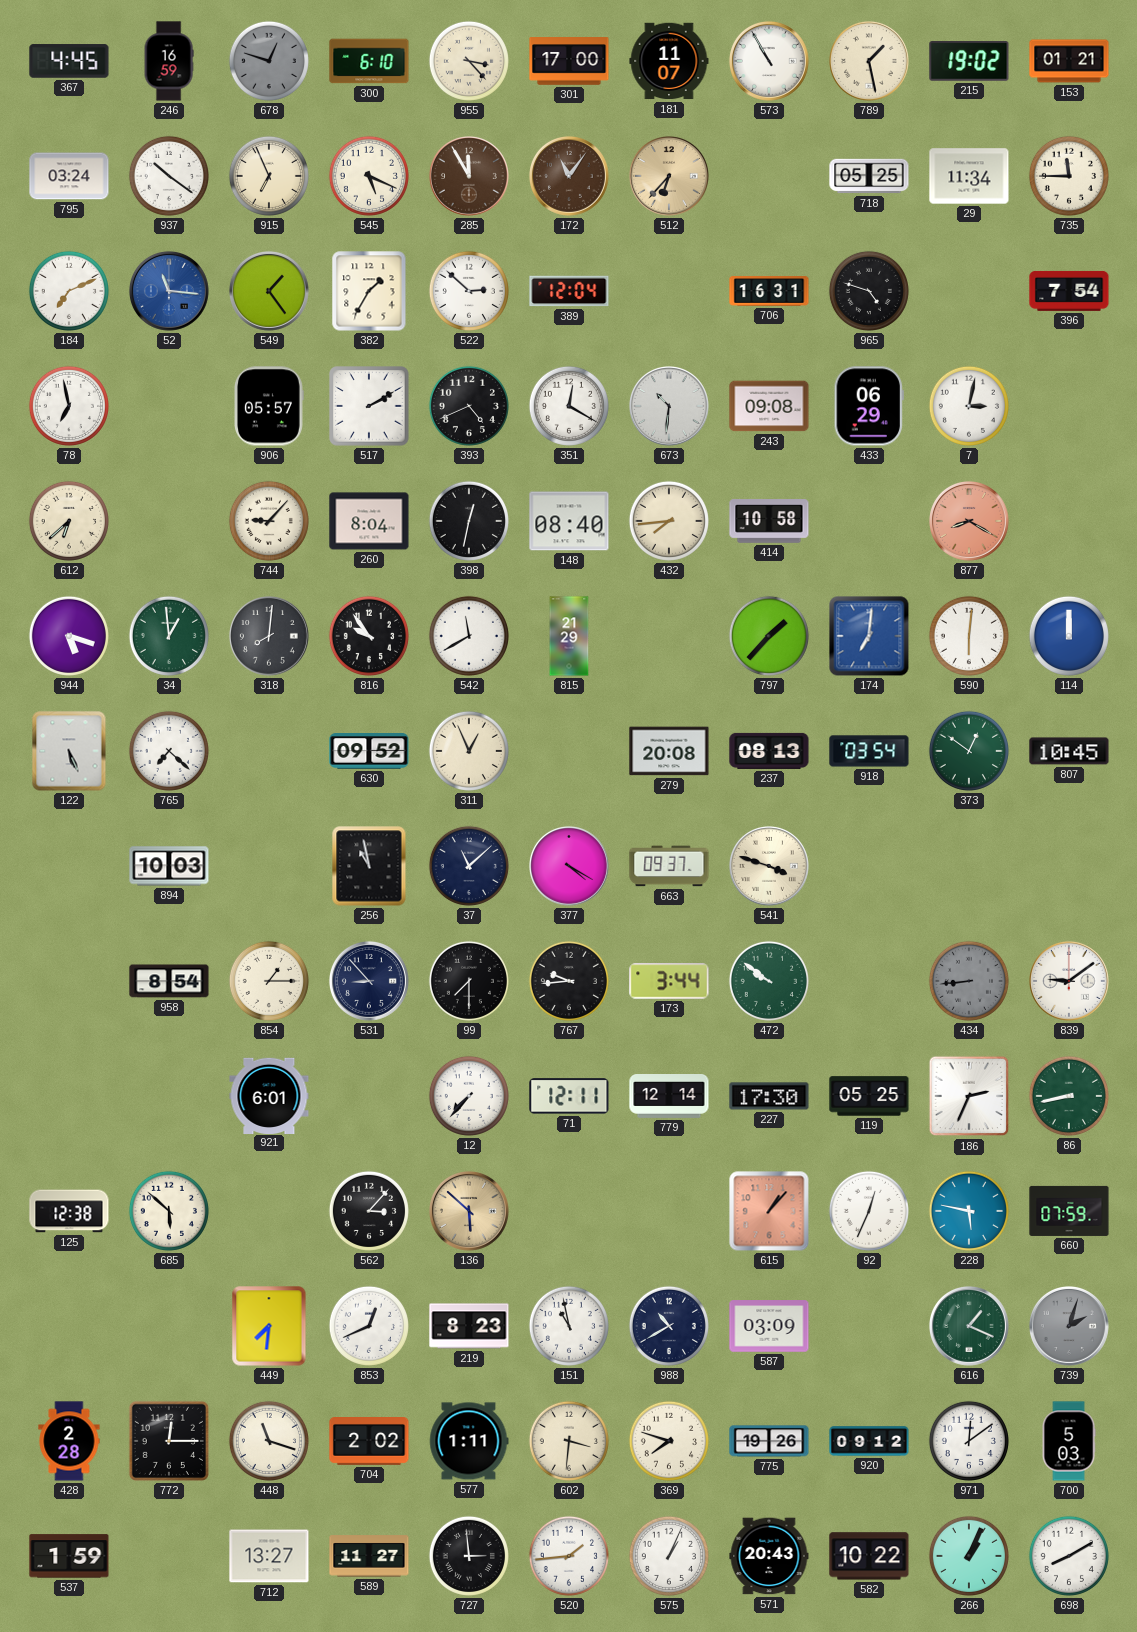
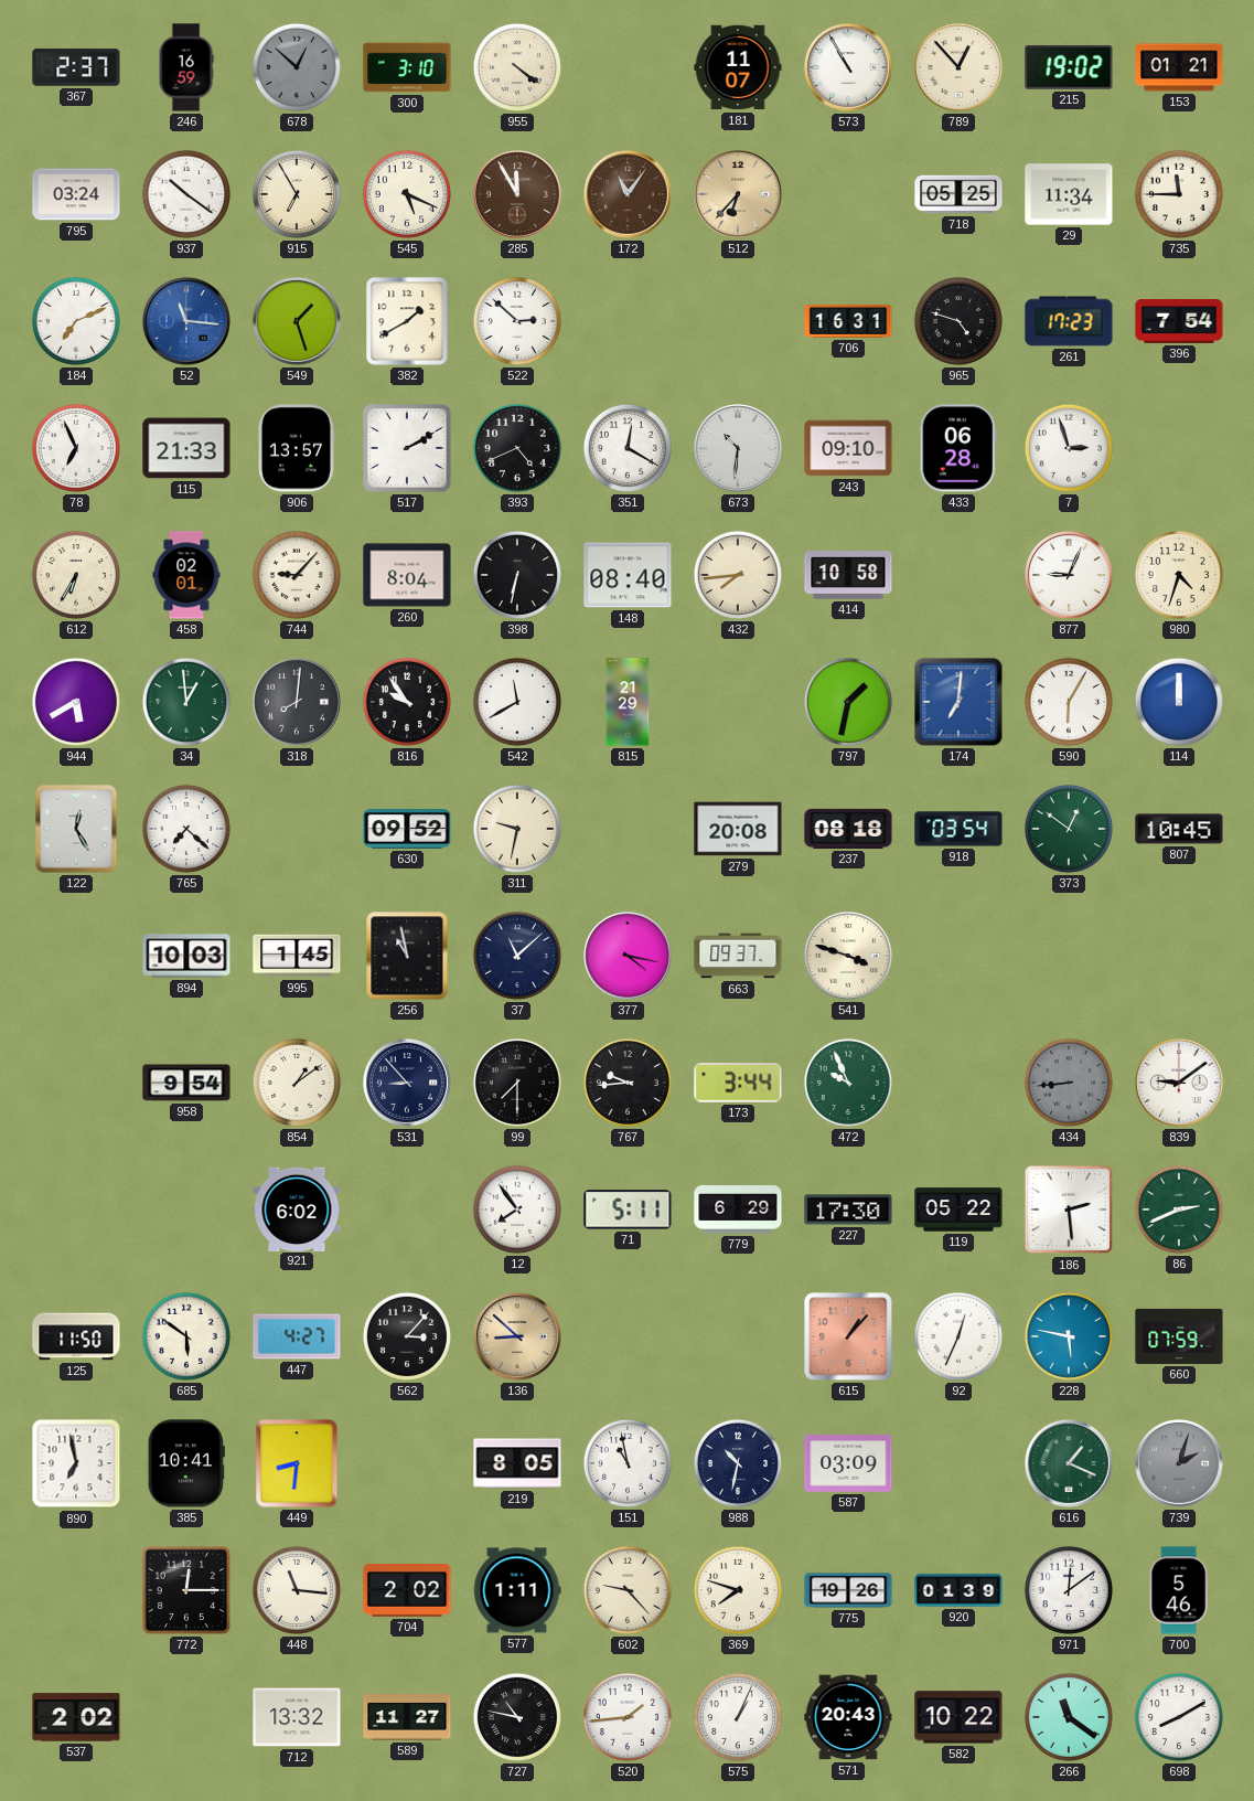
367: 4:45 -> 2:37
678: 12:48 -> 12:52
300: 6:10 -> 3:10
955: 3:23 -> 4:21
301: 17:00 -> none
789: 1:28 -> 12:53
915: 6:56 -> 6:55
549: 1:24 -> 1:27
382: 1:35 -> 1:40
389: 12:04 -> none
261: none -> 17:23
78: 6:58 -> 6:56
115: none -> 21:33
906: 05:57 -> 13:57
243: 09:08 -> 09:10
433: 06:29 -> 06:28
7: 3:02 -> 2:57
612: 6:38 -> 6:35
458: none -> 02:01
398: 12:32 -> 6:32
877: 8:20 -> 9:04
877 dial: salmon -> white
980: none -> 4:33
944: 5:18 -> 5:40
797: 1:37 -> 1:32
590: 6:01 -> 6:05
122: 5:26 -> 12:25
311: 12:56 -> 9:32
237: 08:13 -> 08:18
995: none -> 1:45
377: 4:20 -> 4:17
958: 8:54 -> 9:54
854: 1:15 -> 1:09
472: 9:51 -> 9:56
921: 6:01 -> 6:02
12: 7:37 -> 7:54
71: 12:11 -> 5:11
779: 12:14 -> 6:29
119: 05:25 -> 05:22
186: 2:34 -> 2:29
86: 8:43 -> 2:41
125: 12:38 -> 11:50
685: 5:52 -> 5:51
447: none -> 4:27
136: 5:52 -> 8:52
890: none -> 6:58
385: none -> 10:41
449: 7:31 -> 8:31
853: 12:41 -> none
219: 8:23 -> 8:05
988: 10:40 -> 10:32
428: 2:28 -> none
448: 11:18 -> 11:16
602: 3:31 -> 9:23
920: 09:12 -> 01:39
700: 5:03 -> 5:46
537: 1:59 -> 2:02
712: 13:27 -> 13:32
727: 2:59 -> 10:47
266: 1:04 -> 11:21
